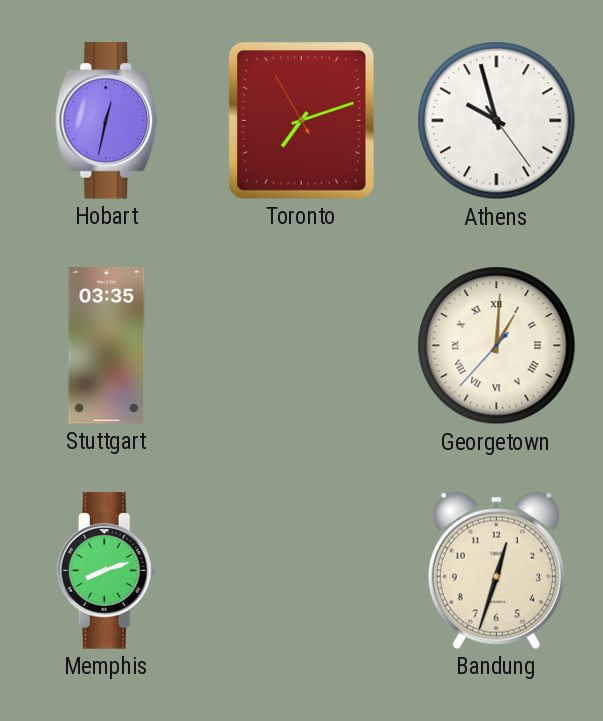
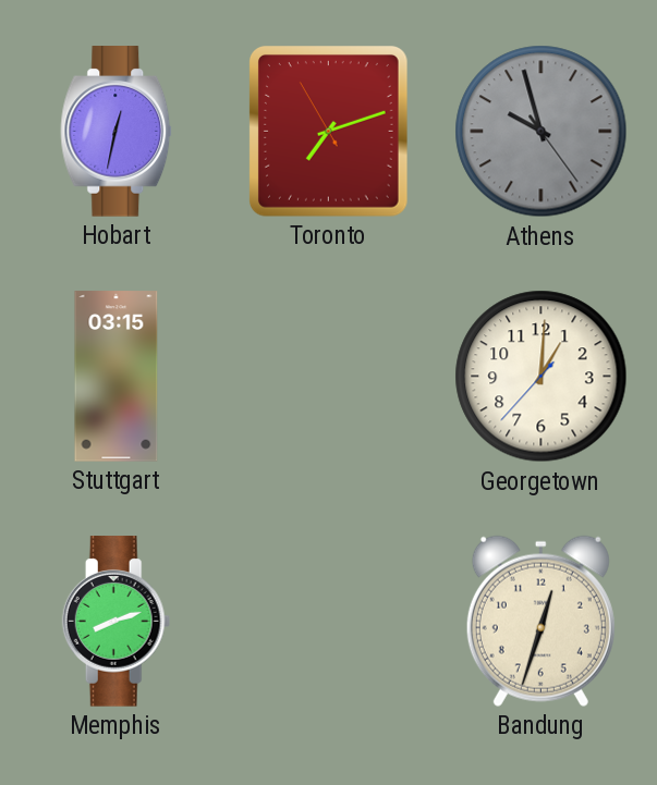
Athens dial: white -> grey
Stuttgart: 03:35 -> 03:15
Georgetown numerals: Roman -> Arabic
